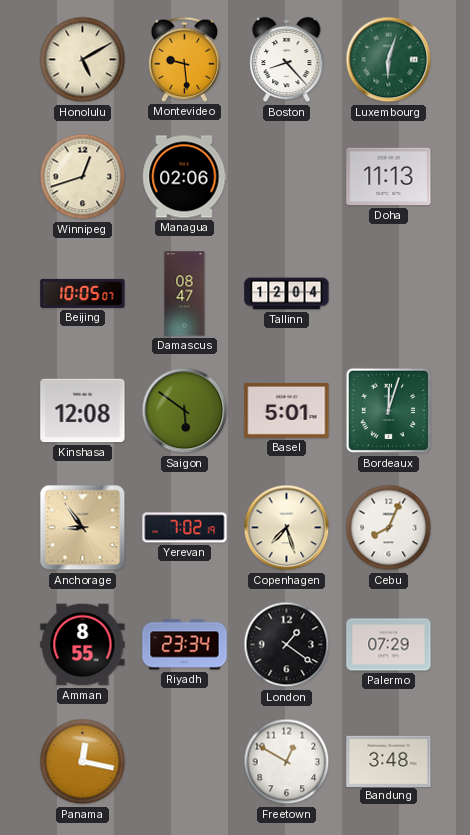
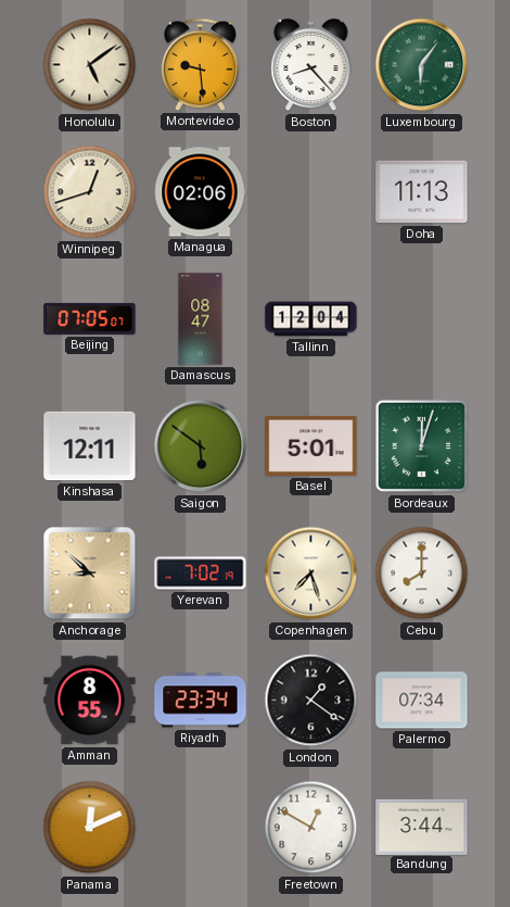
Honolulu: 5:10 -> 5:09
Luxembourg: 6:03 -> 6:06
Beijing: 10:05 -> 07:05
Kinshasa: 12:08 -> 12:11
Anchorage: 8:54 -> 8:52
Cebu: 8:04 -> 8:00
Palermo: 07:29 -> 07:34
Panama: 12:17 -> 12:11
Bandung: 3:48 -> 3:44
